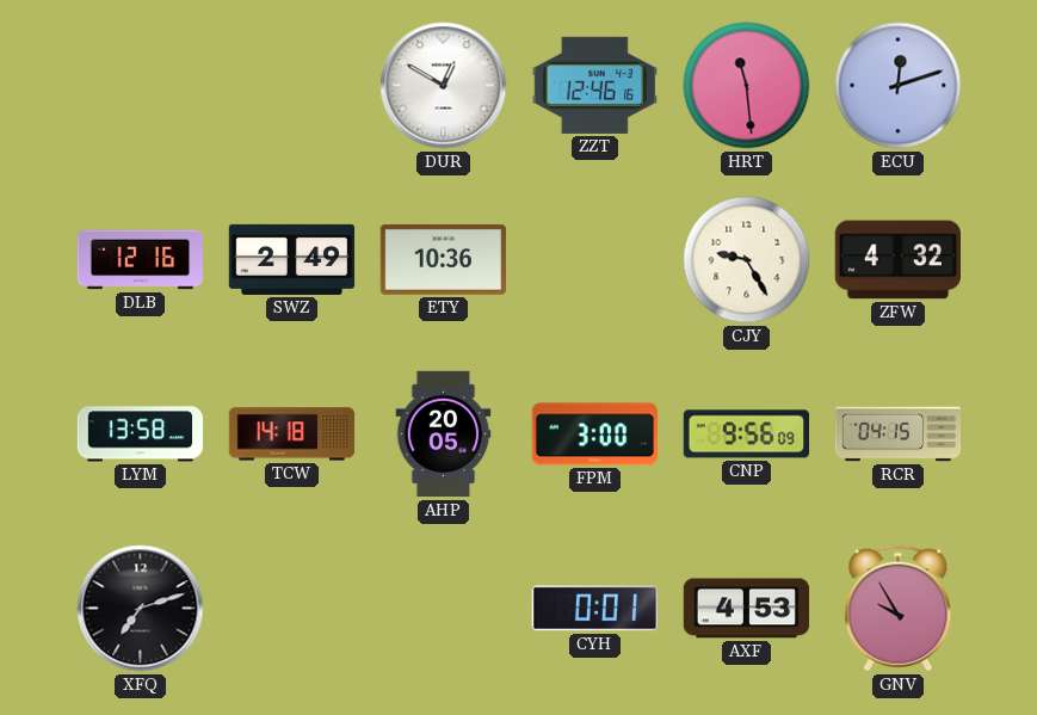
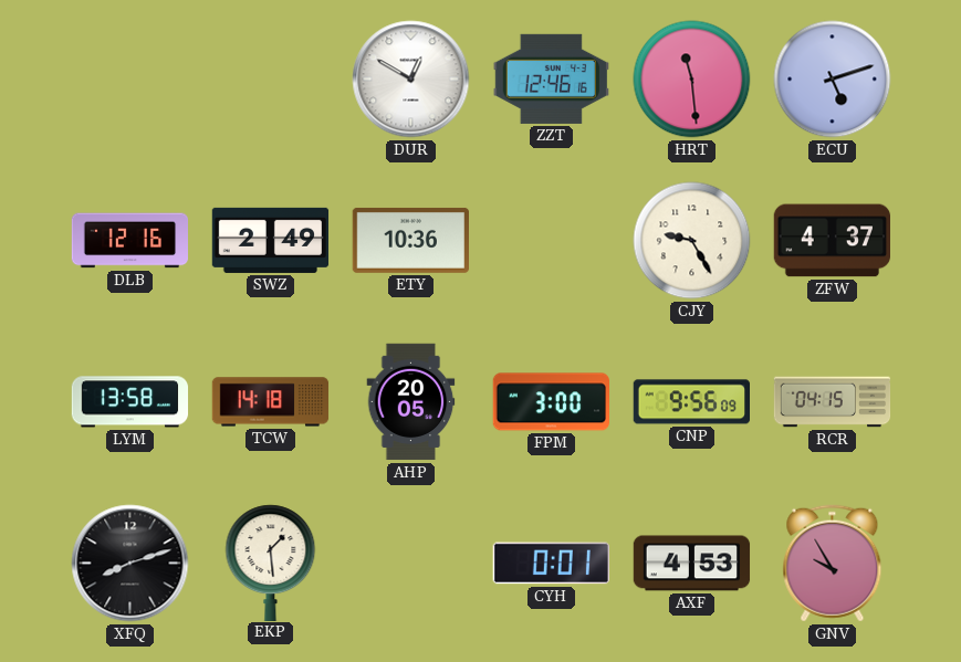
ECU: 12:12 -> 5:12
ZFW: 4:32 -> 4:37
XFQ: 7:12 -> 8:12
EKP: none -> 1:29
